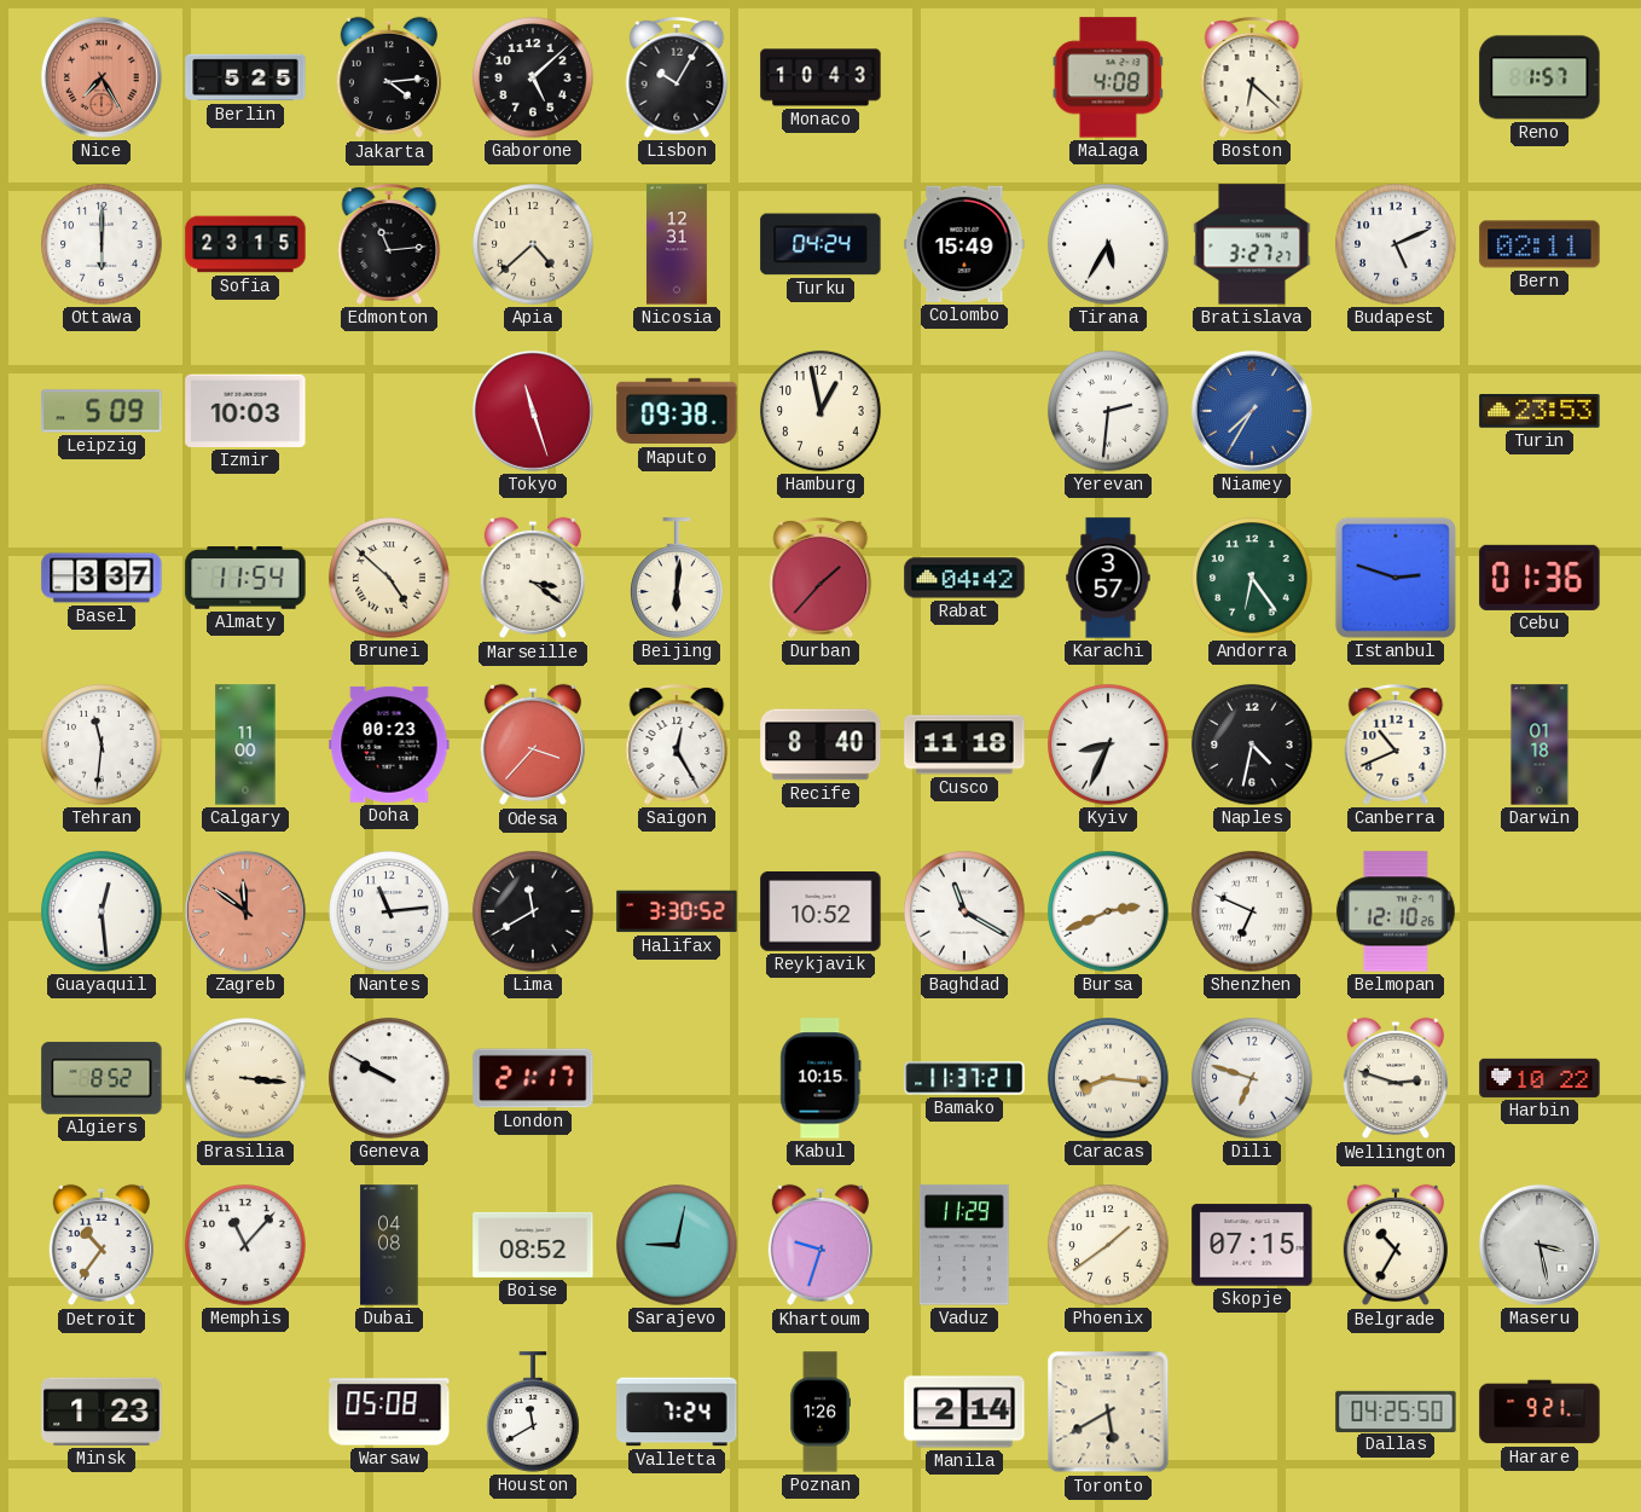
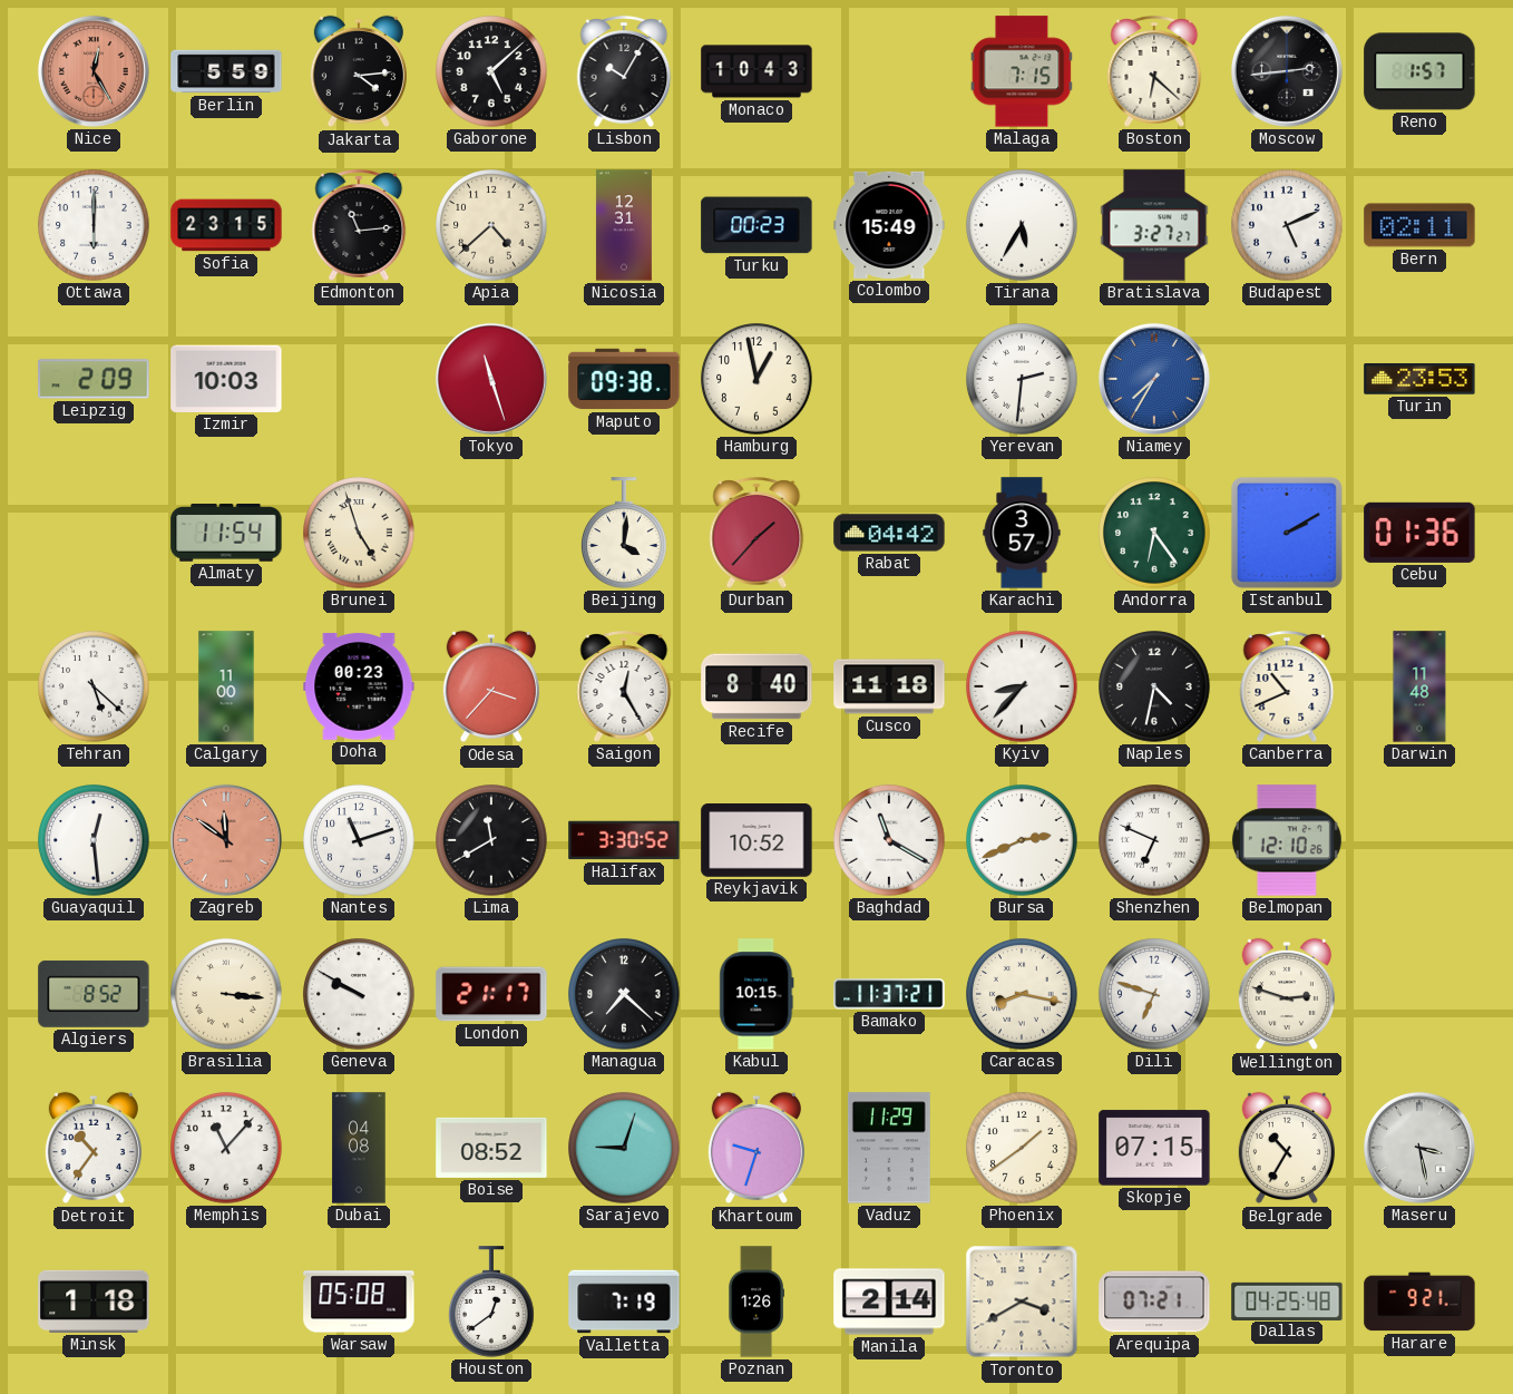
Nice: 7:25 -> 12:25
Berlin: 5:25 -> 5:59
Malaga: 4:08 -> 7:15
Moscow: none -> 2:44
Turku: 04:24 -> 00:23
Leipzig: 5:09 -> 2:09
Basel: 3:37 -> none
Brunei: 4:52 -> 4:57
Marseille: 3:21 -> none
Beijing: 6:01 -> 4:01
Istanbul: 2:48 -> 2:10
Tehran: 11:31 -> 5:22
Kyiv: 8:34 -> 8:37
Darwin: 01:18 -> 11:48
Nantes: 11:14 -> 11:12
Managua: none -> 7:22
Caracas: 8:16 -> 8:17
Harbin: 10:22 -> none
Sarajevo: 9:02 -> 9:03
Minsk: 1:23 -> 1:18
Houston: 11:40 -> 12:39
Valletta: 7:24 -> 7:19
Toronto: 5:40 -> 3:40
Arequipa: none -> 07:21
Dallas: 04:25:50 -> 04:25:48
